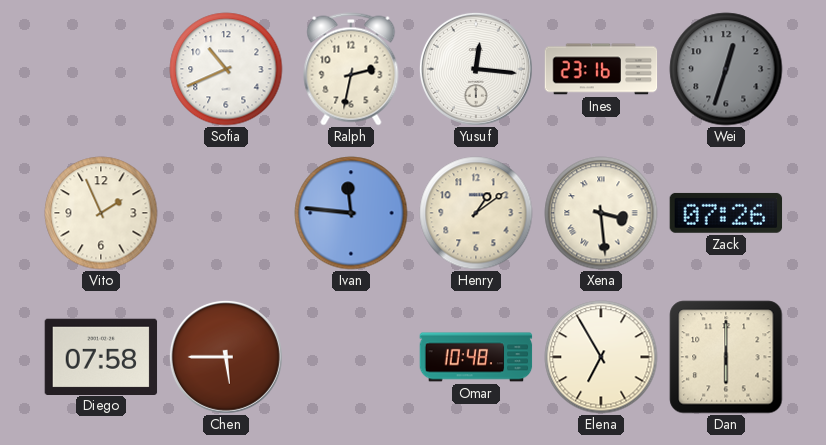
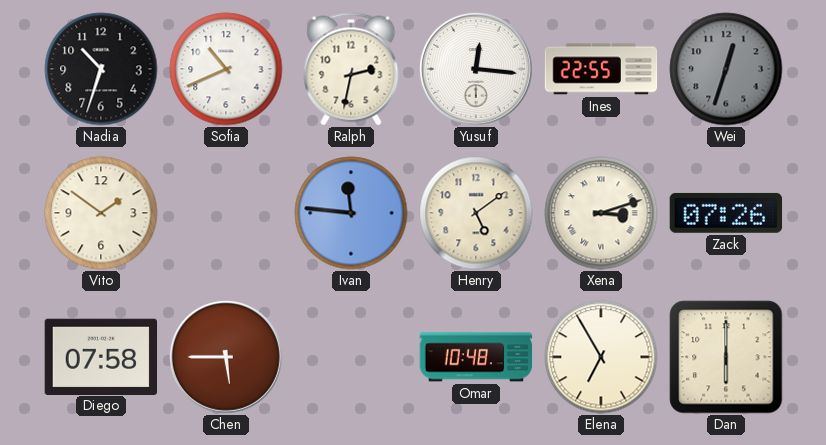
Nadia: none -> 10:33
Ines: 23:16 -> 22:55
Vito: 1:56 -> 1:51
Henry: 1:09 -> 5:09
Xena: 3:29 -> 3:12
